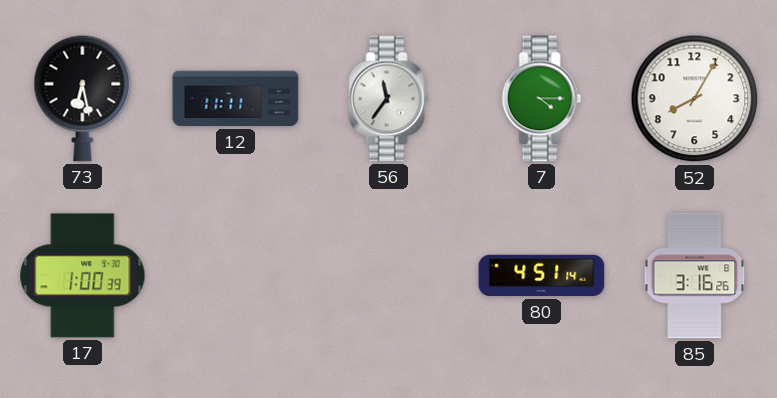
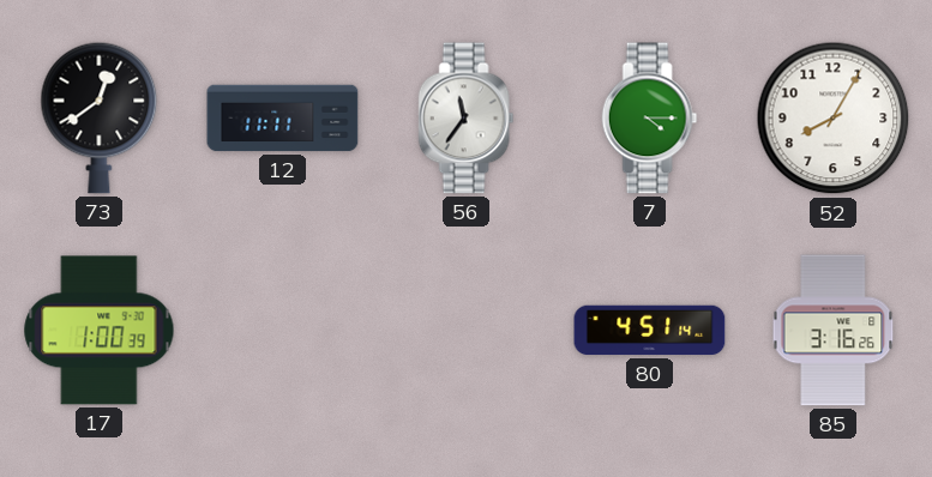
73: 6:28 -> 12:39
